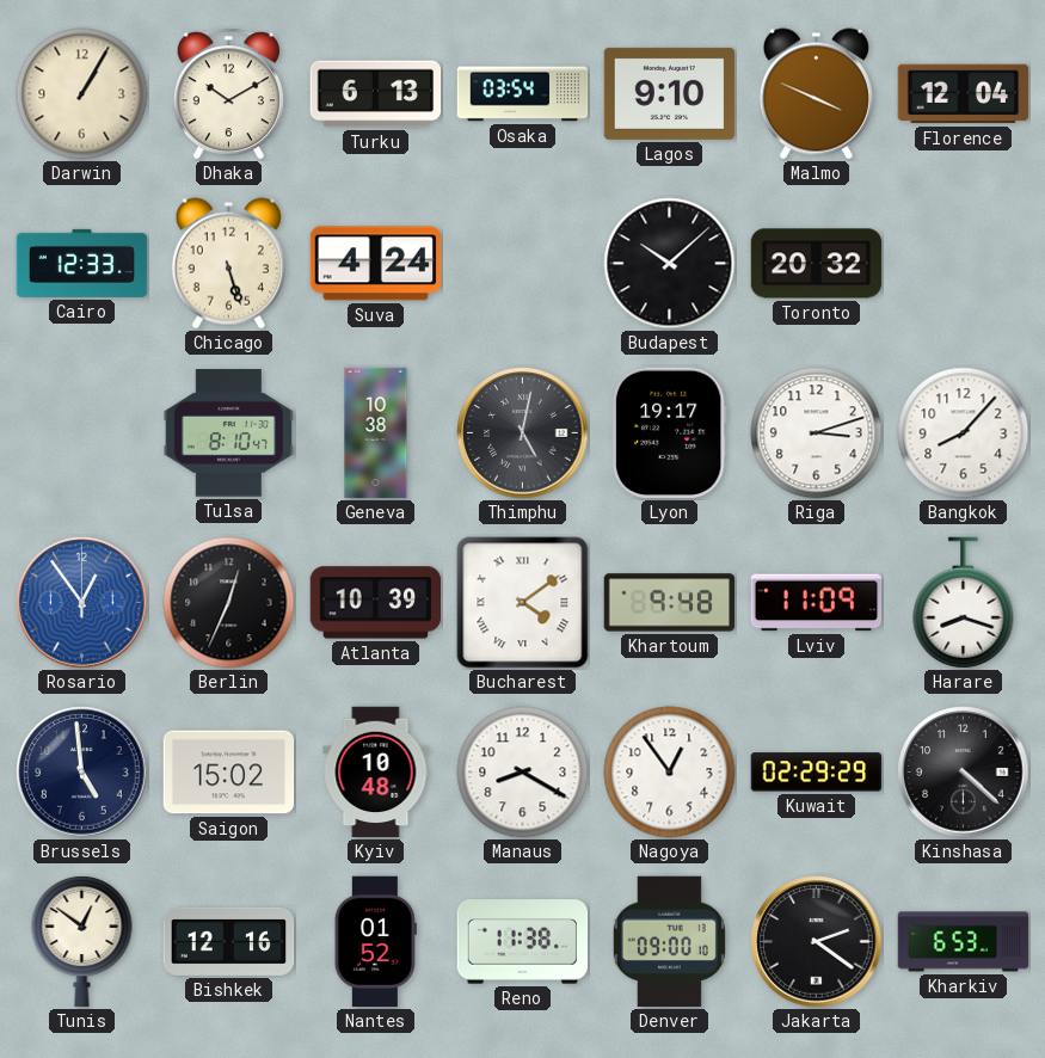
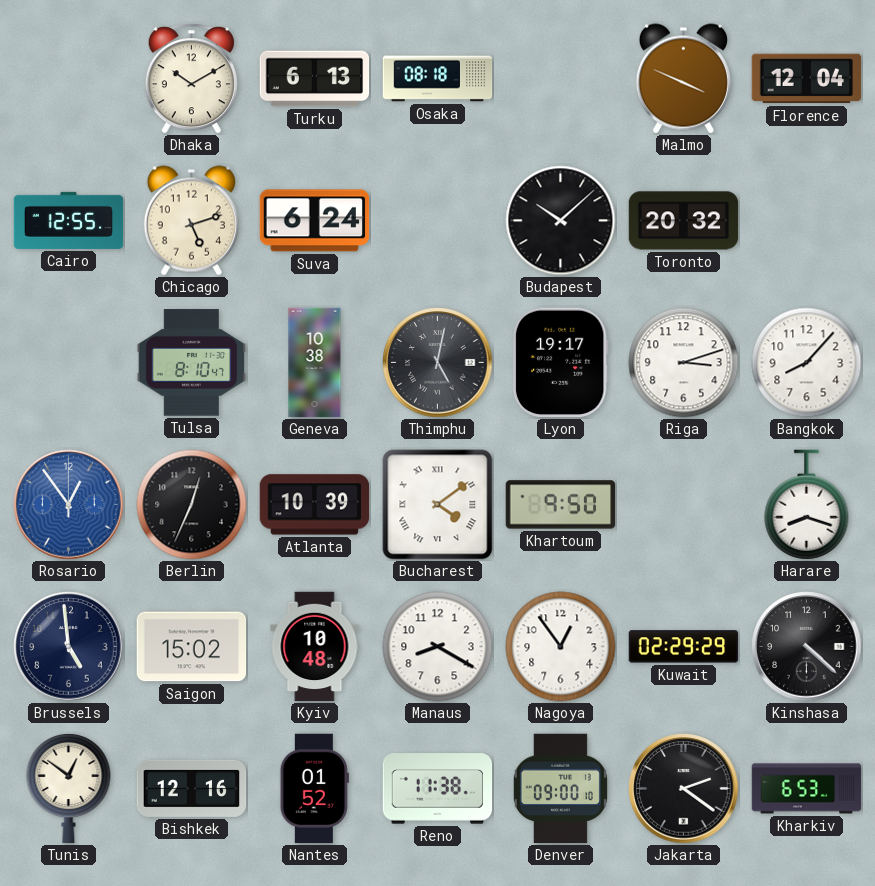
Darwin: 1:05 -> none
Osaka: 03:54 -> 08:18
Lagos: 9:10 -> none
Cairo: 12:33 -> 12:55
Chicago: 5:27 -> 5:12
Suva: 4:24 -> 6:24
Khartoum: 9:48 -> 9:50
Lviv: 11:09 -> none
